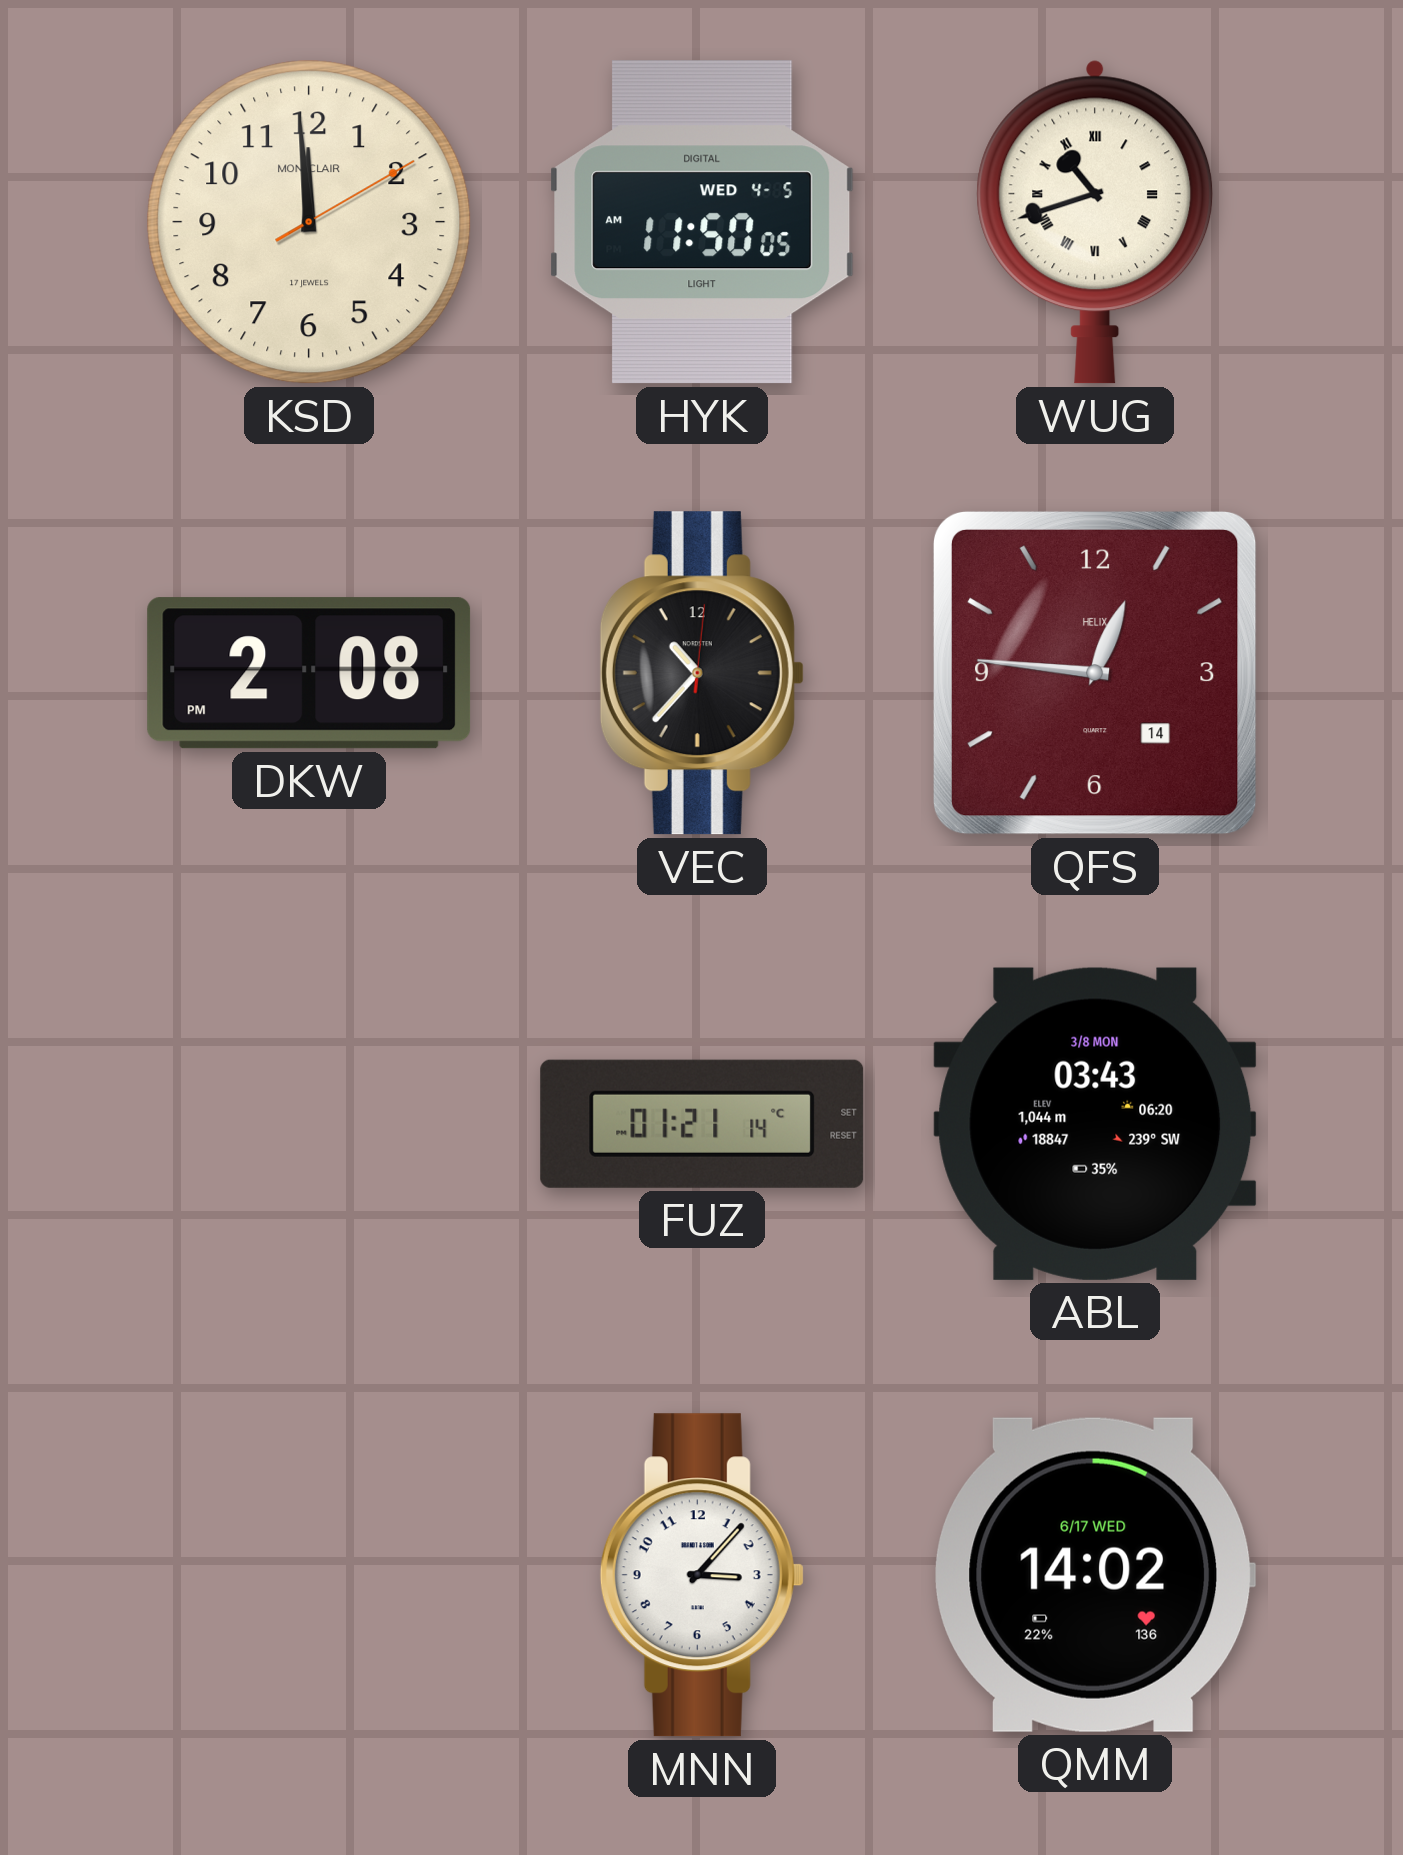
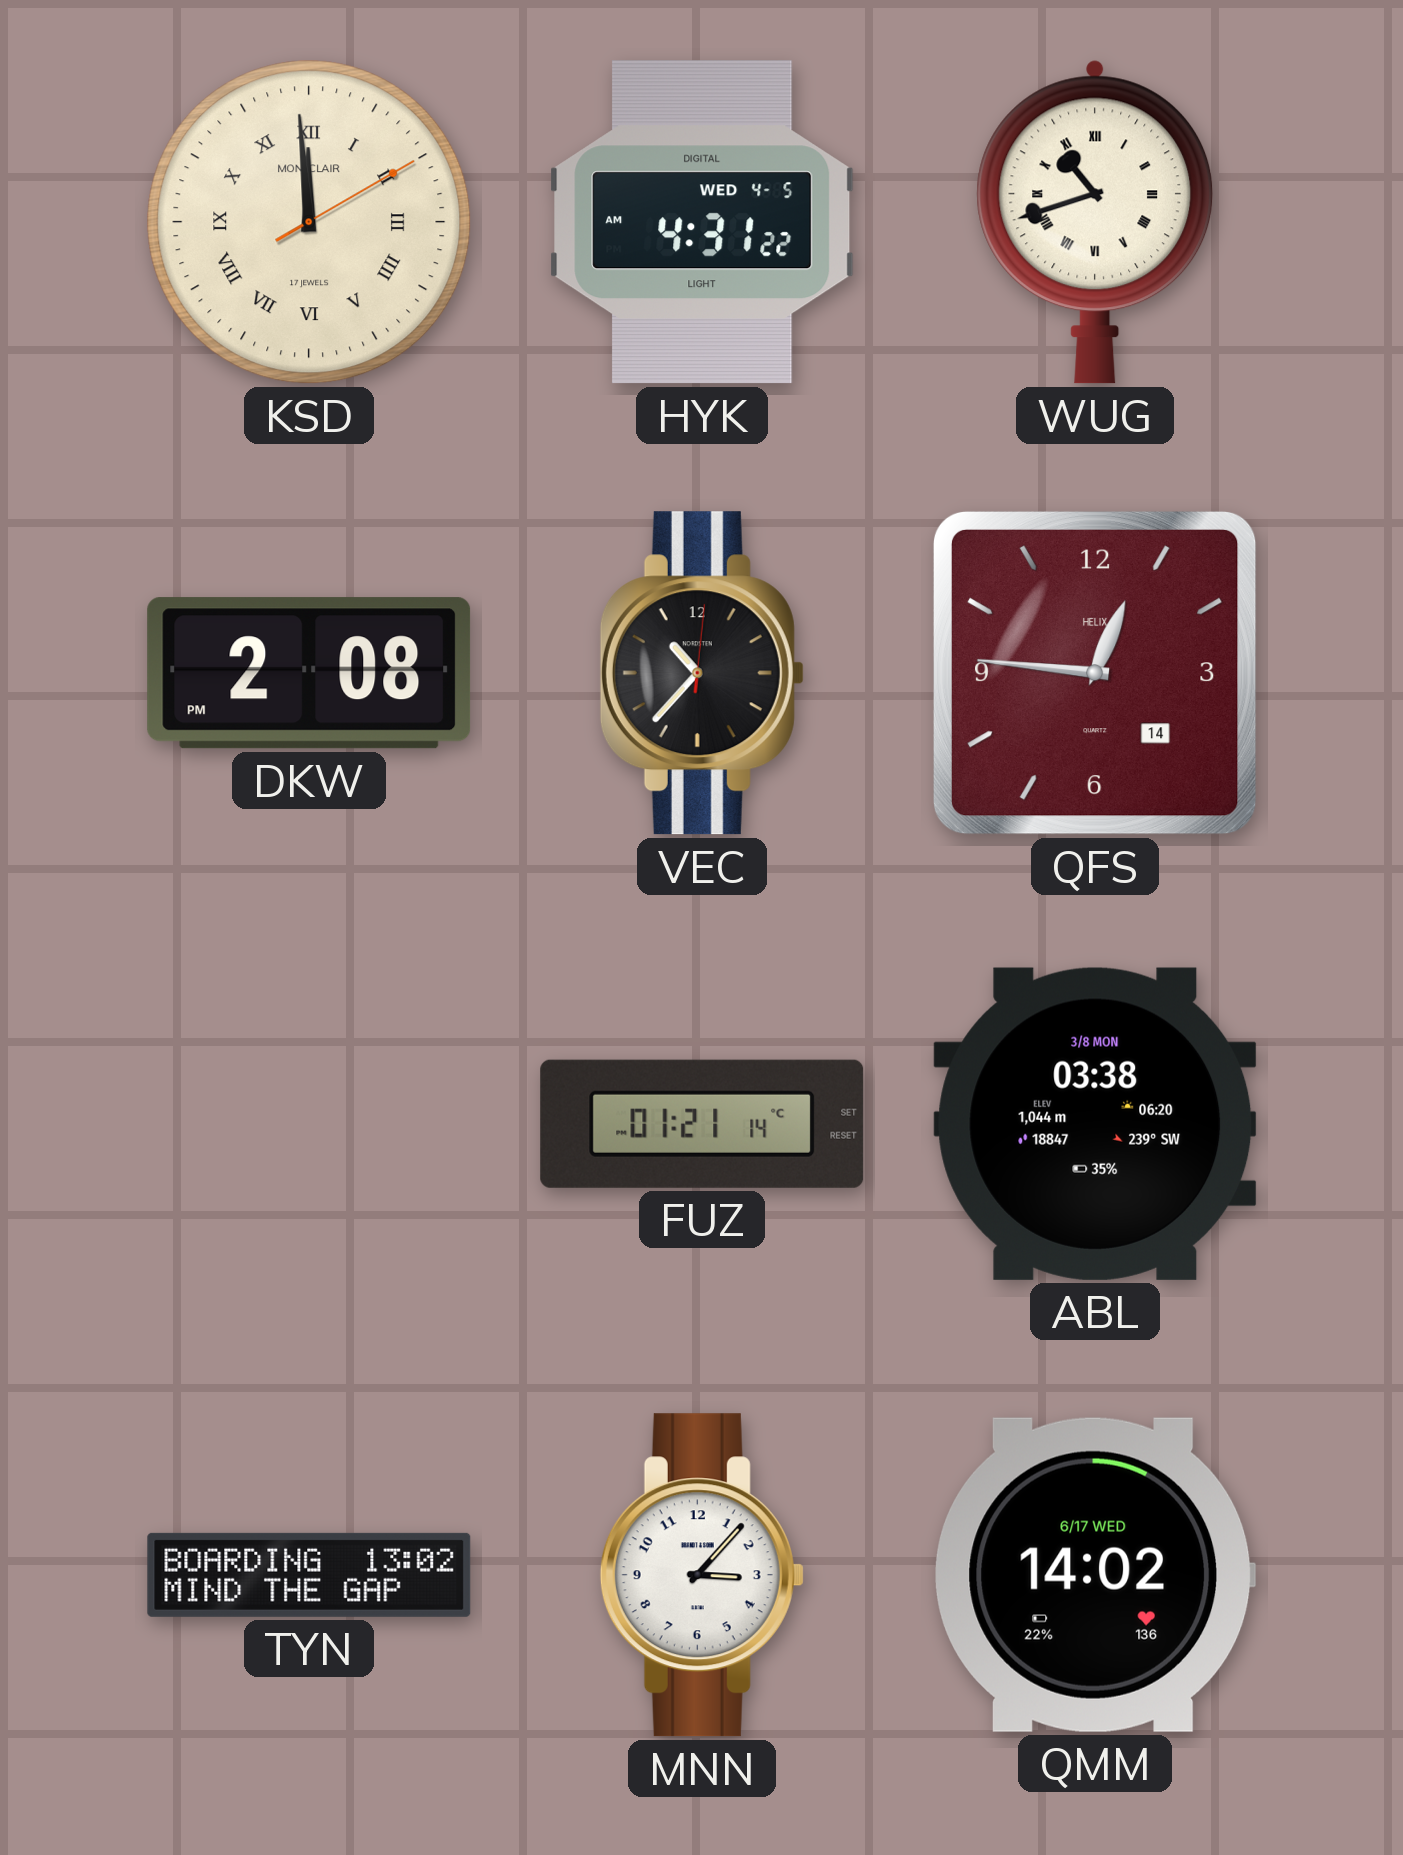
KSD numerals: Arabic -> Roman
HYK: 11:50 -> 4:31
ABL: 03:43 -> 03:38
TYN: none -> 13:02
